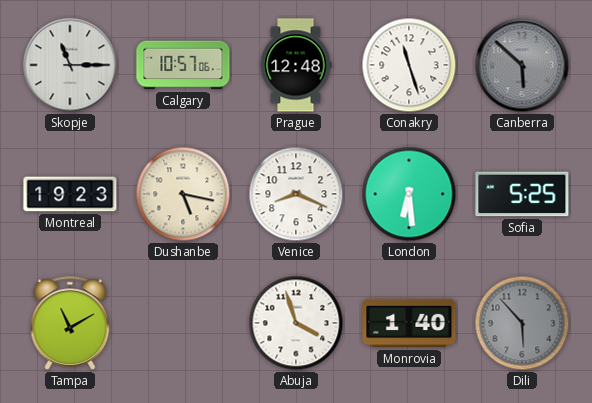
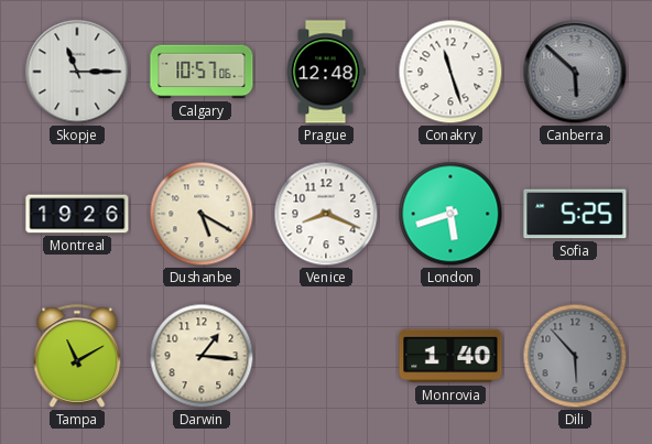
Montreal: 19:23 -> 19:26
Dushanbe: 5:17 -> 5:20
London: 6:29 -> 5:42
Darwin: none -> 1:16
Abuja: 3:57 -> none
